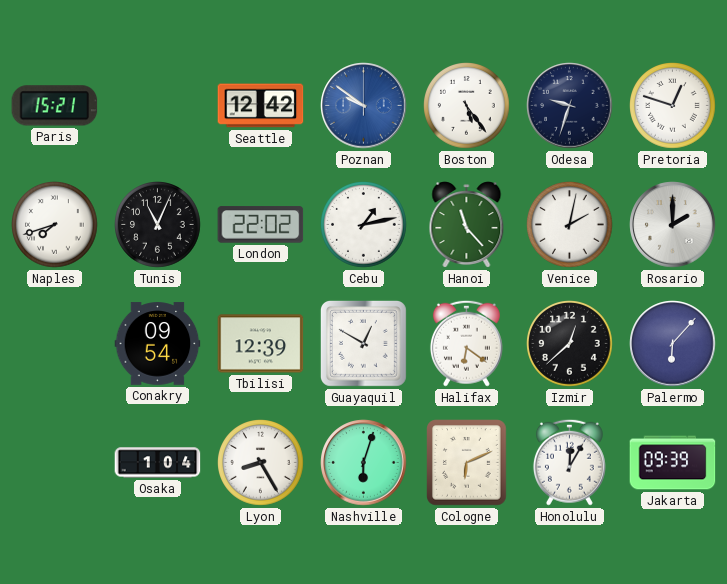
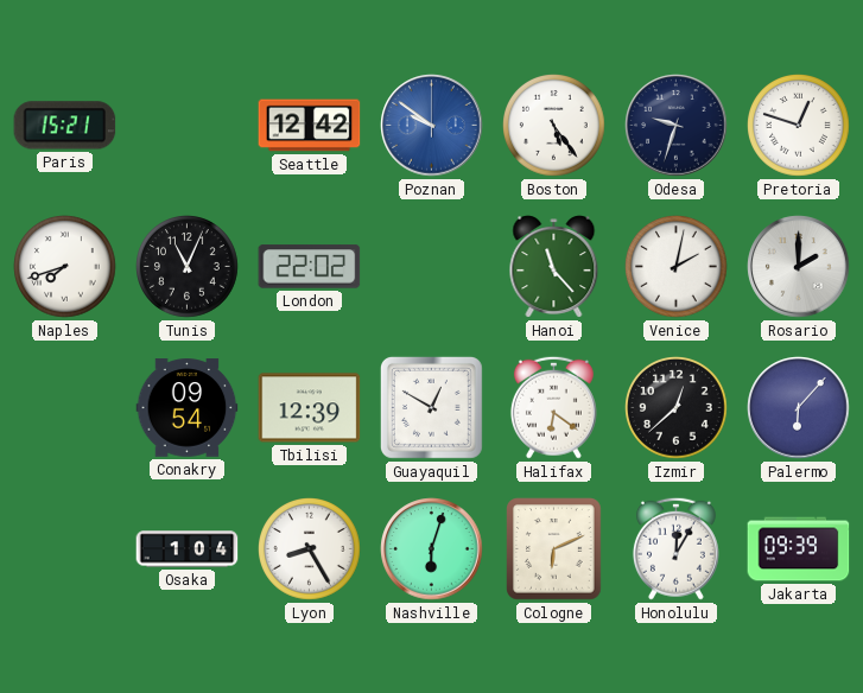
Cebu: 1:13 -> none
